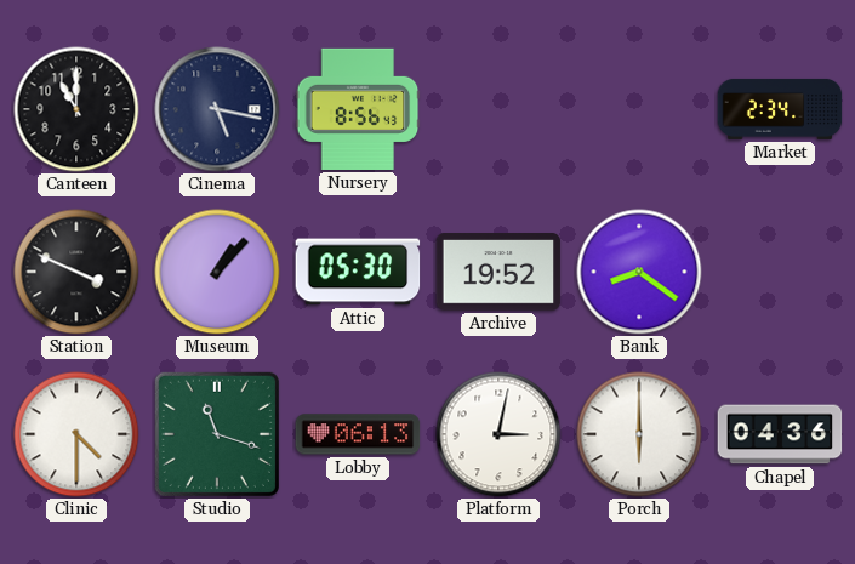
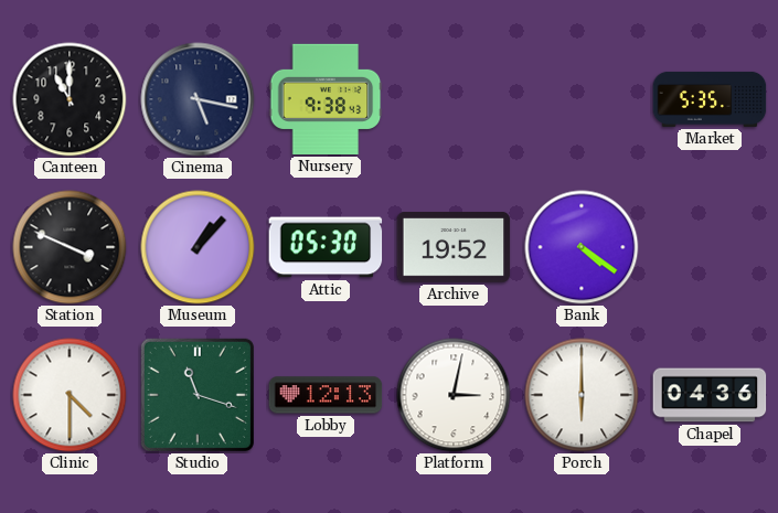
Nursery: 8:56 -> 9:38
Market: 2:34 -> 5:35
Bank: 8:21 -> 4:21
Lobby: 06:13 -> 12:13
